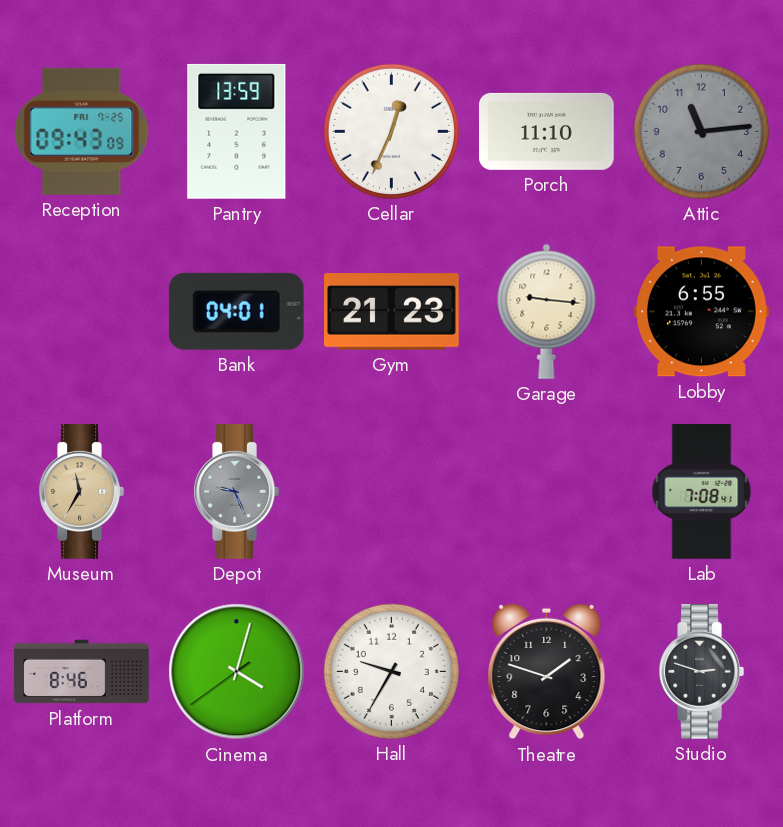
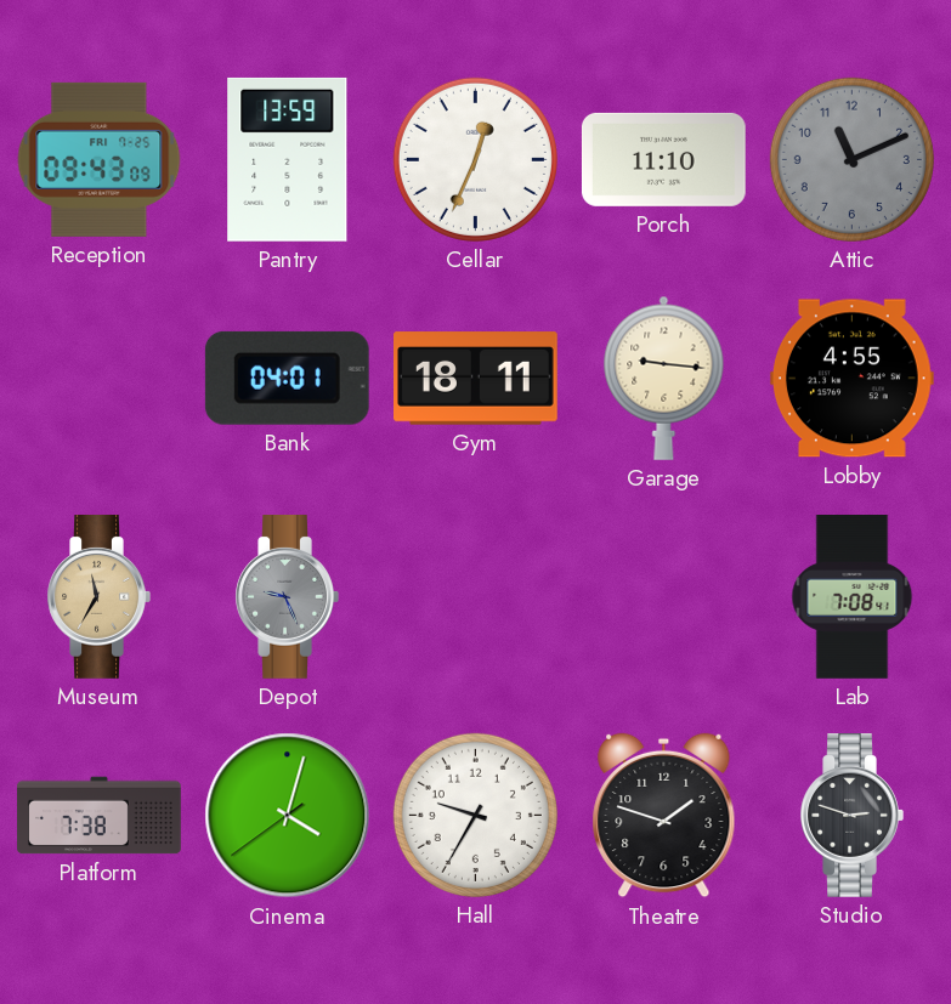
Attic: 11:14 -> 11:11
Gym: 21:23 -> 18:11
Lobby: 6:55 -> 4:55
Platform: 8:46 -> 7:38
